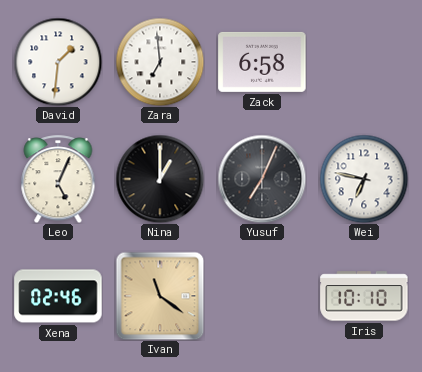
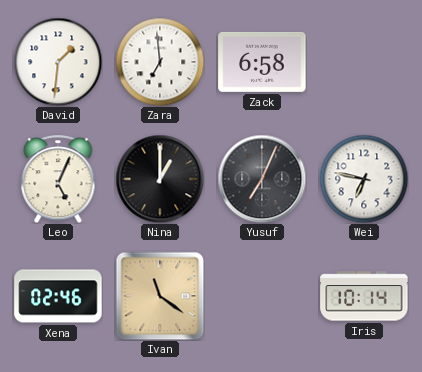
Iris: 10:10 -> 10:14
